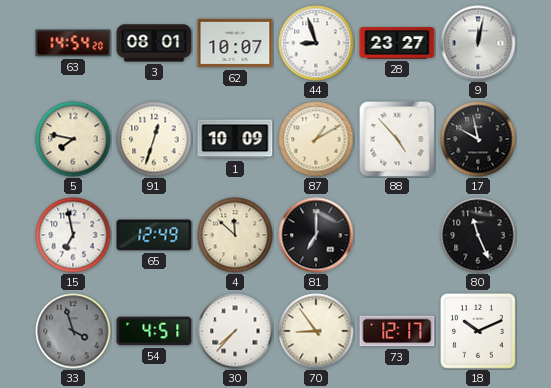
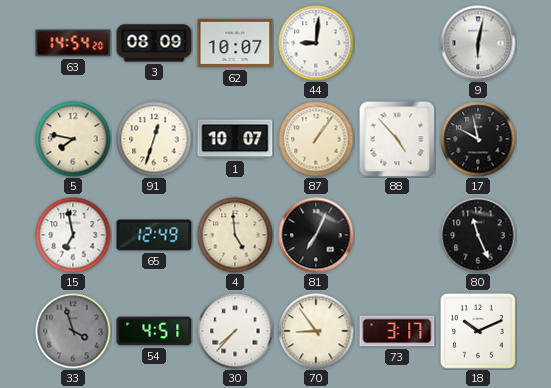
3: 08:01 -> 08:09
44: 8:57 -> 9:01
28: 23:27 -> none
9: 12:02 -> 6:02
1: 10:09 -> 10:07
87: 1:10 -> 1:06
4: 11:52 -> 4:59
81: 7:00 -> 7:04
73: 12:17 -> 3:17
